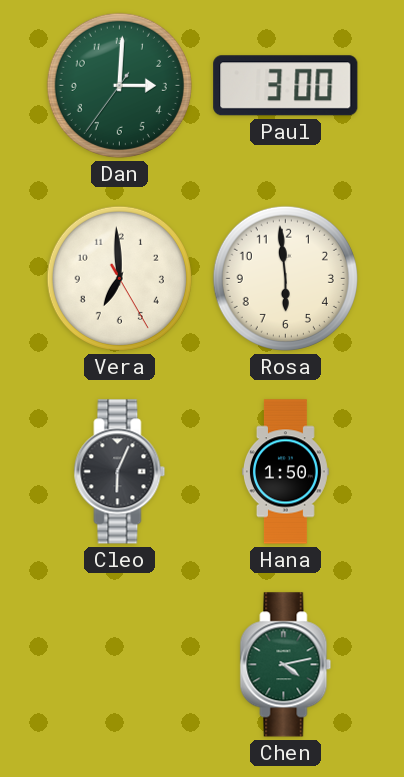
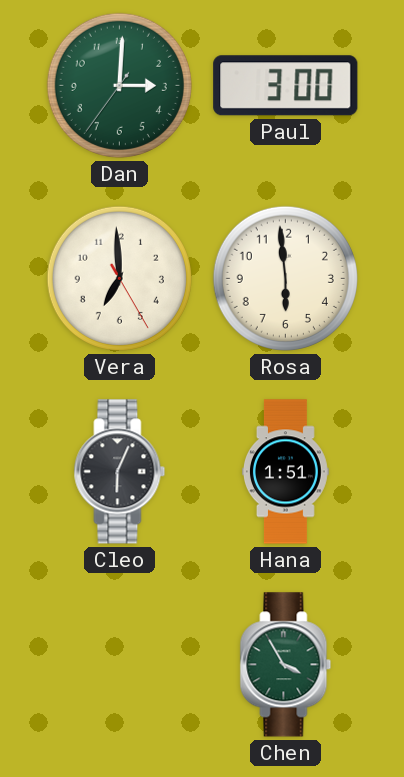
Hana: 1:50 -> 1:51
Chen: 4:13 -> 3:55
